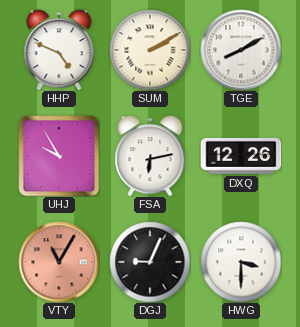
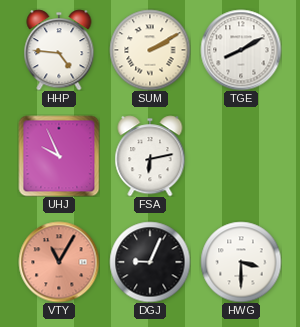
HHP: 4:49 -> 4:46
UHJ: 9:55 -> 9:56
DXQ: 12:26 -> none
